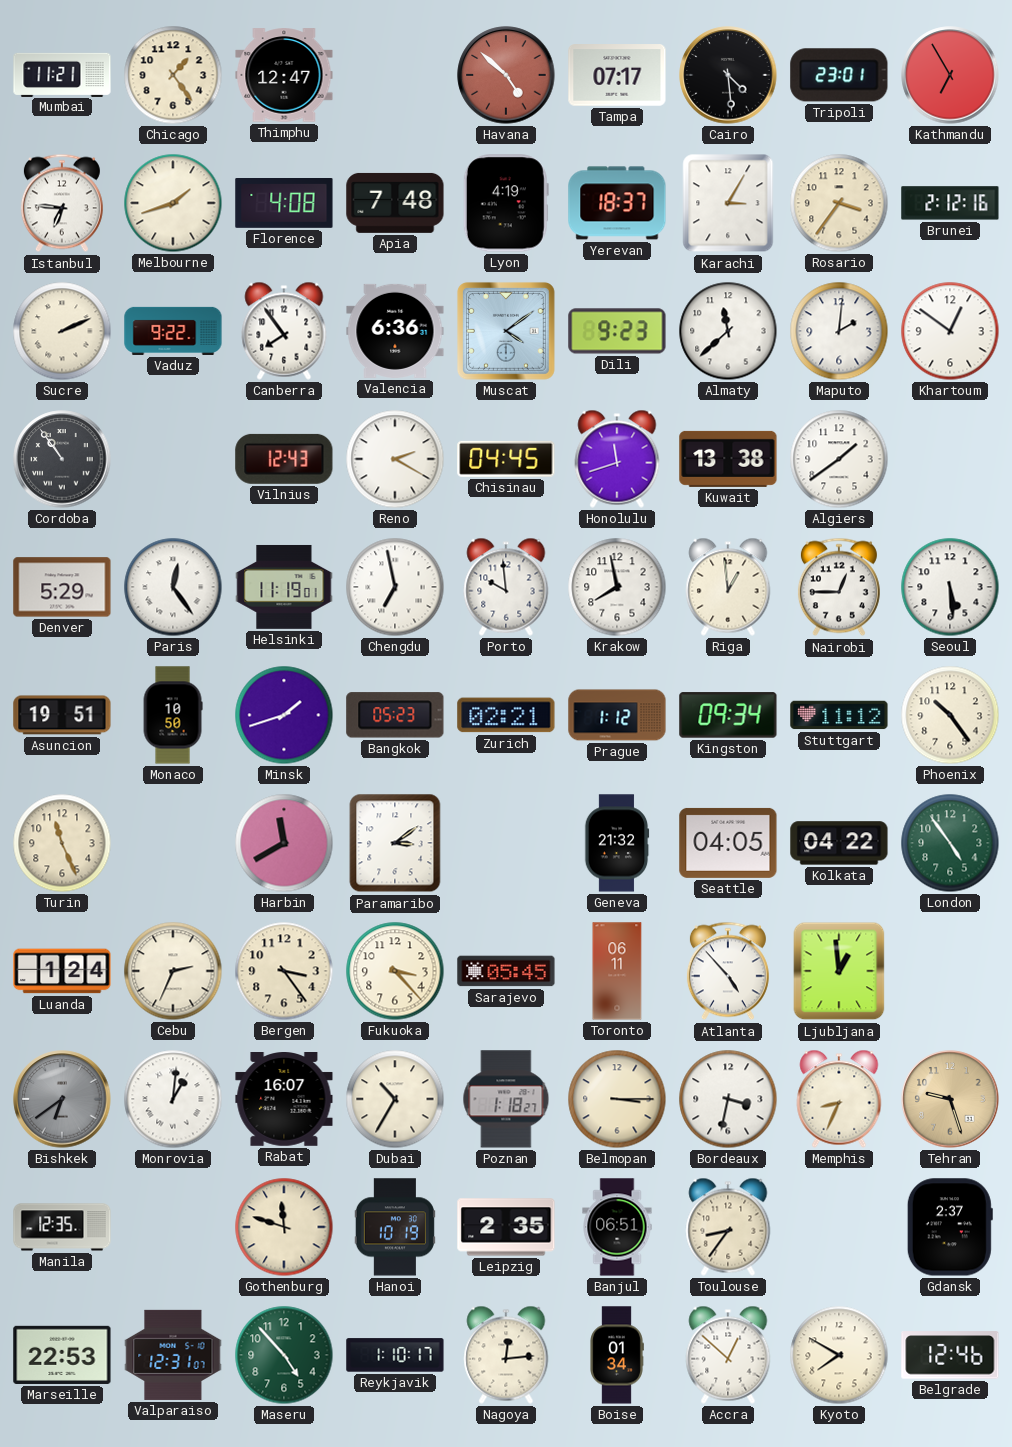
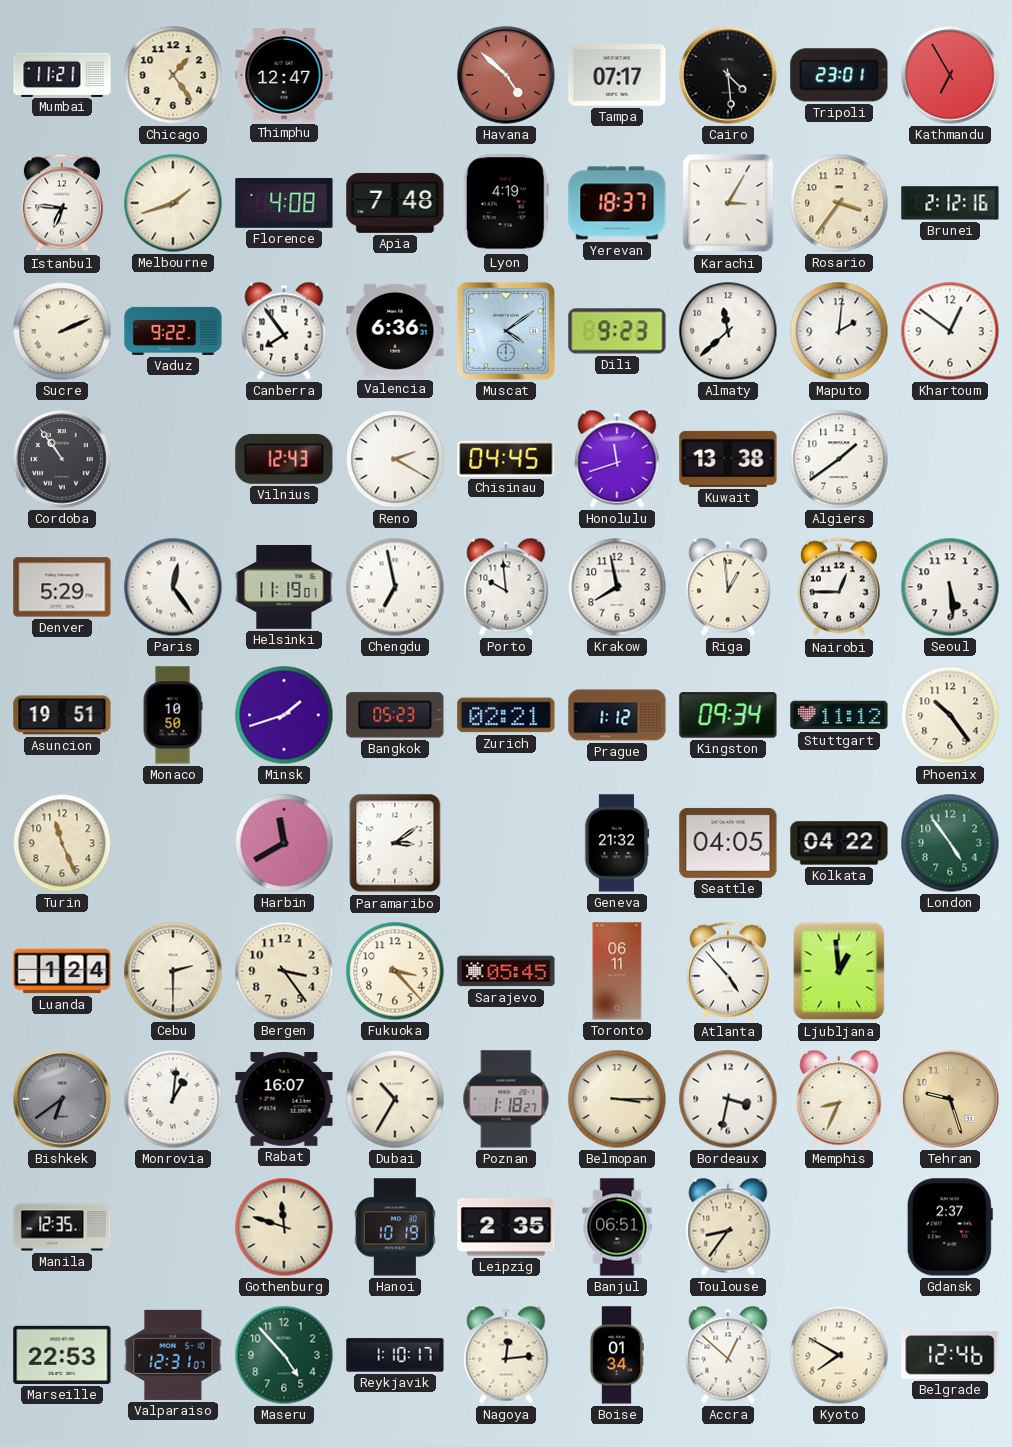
Cebu: 2:34 -> 2:30
